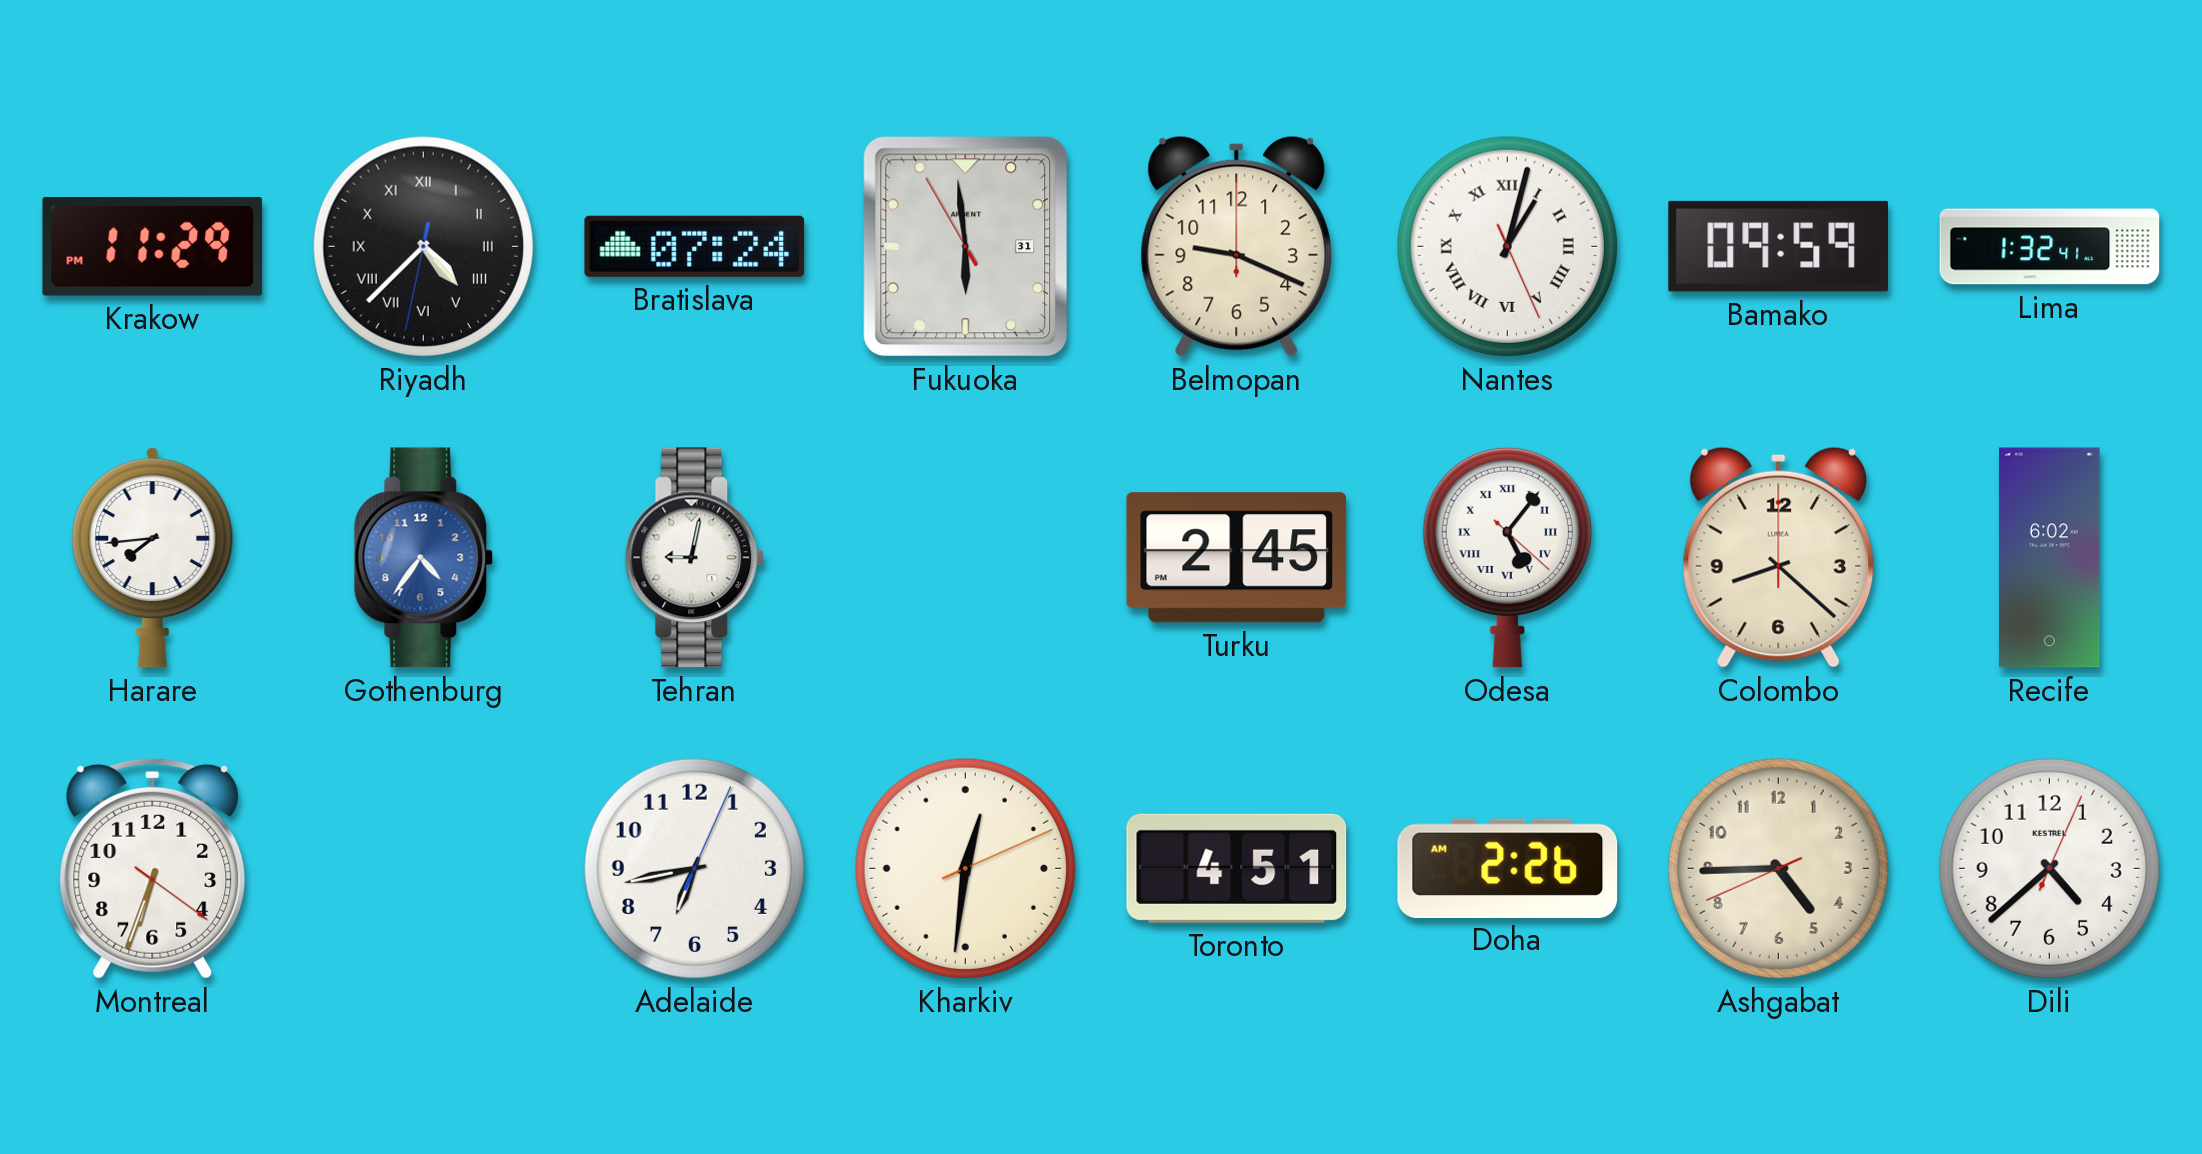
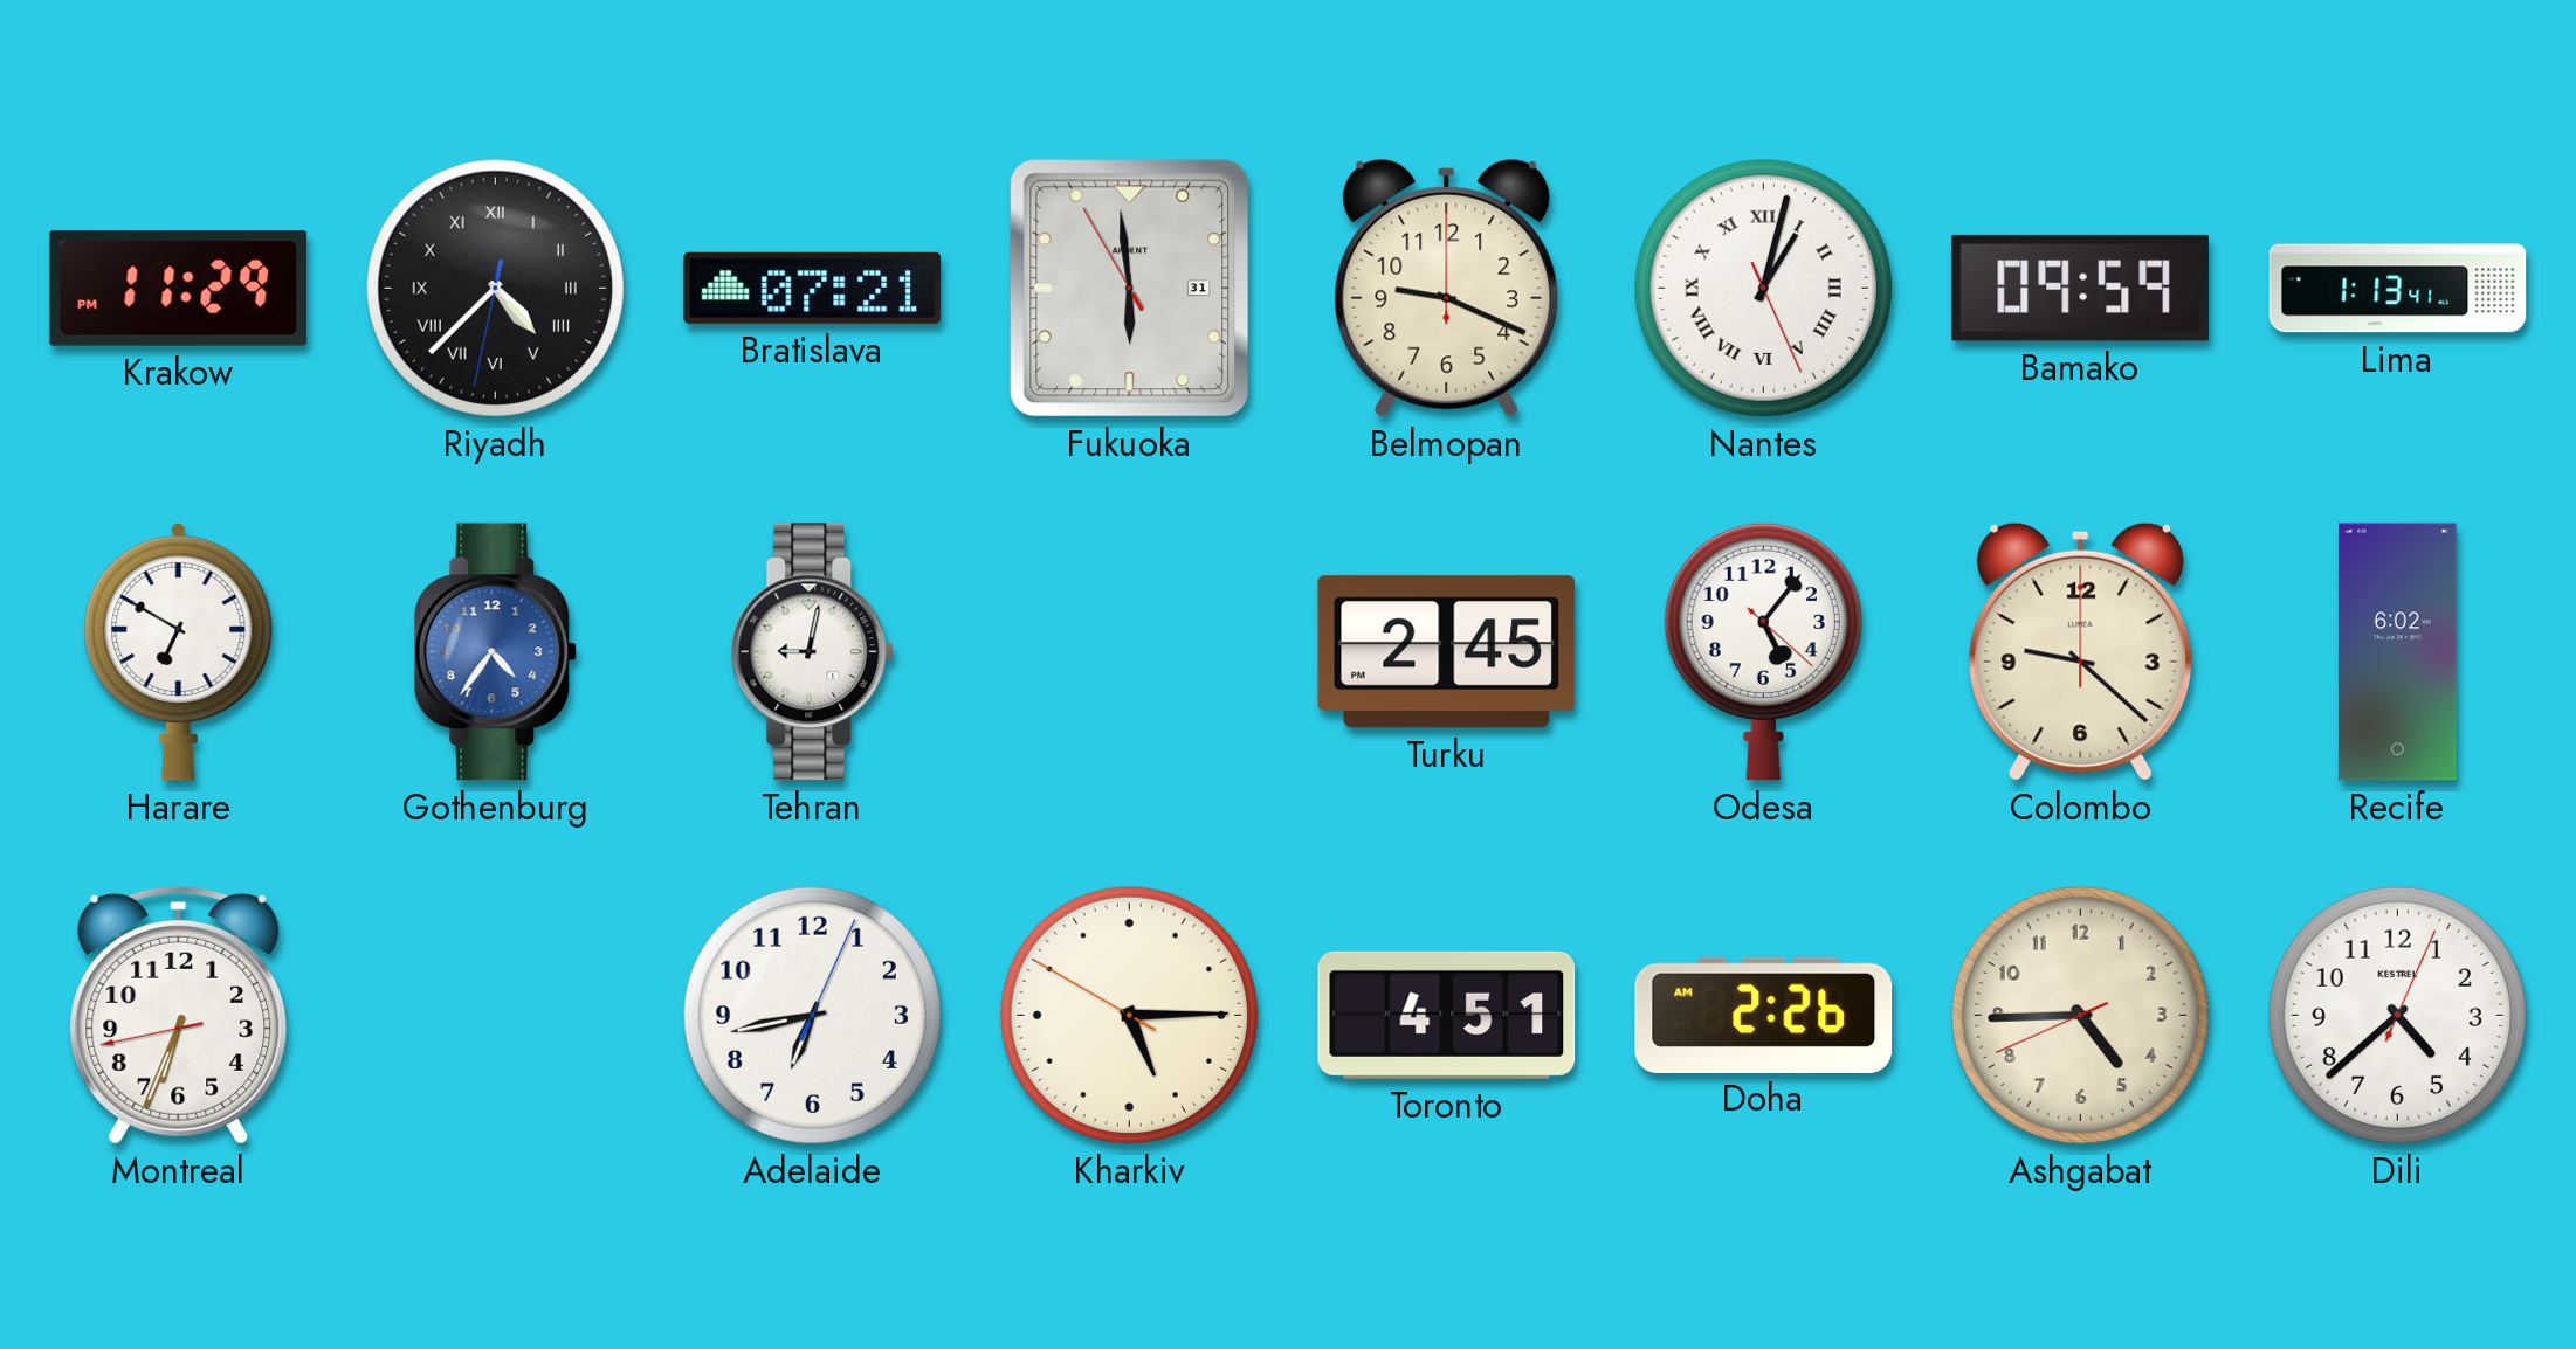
Bratislava: 07:24 -> 07:21
Lima: 1:32 -> 1:13
Harare: 7:44 -> 6:50
Odesa numerals: Roman -> Arabic
Colombo: 8:22 -> 9:22
Montreal: 6:33:21 -> 6:33:43
Kharkiv: 12:31 -> 5:14
